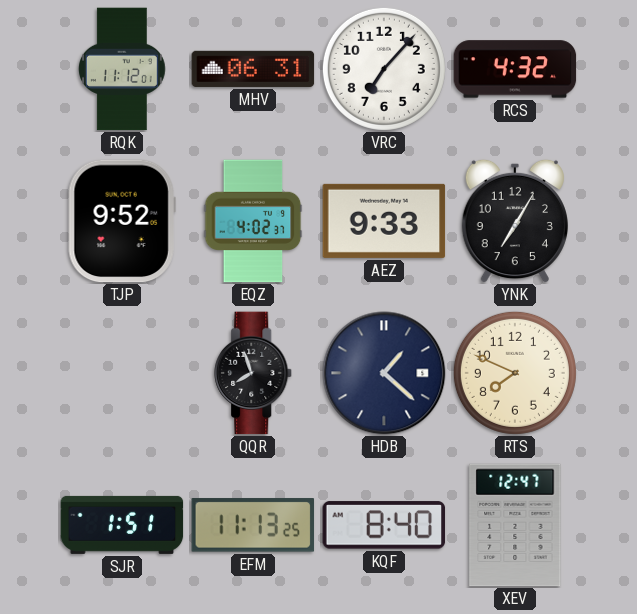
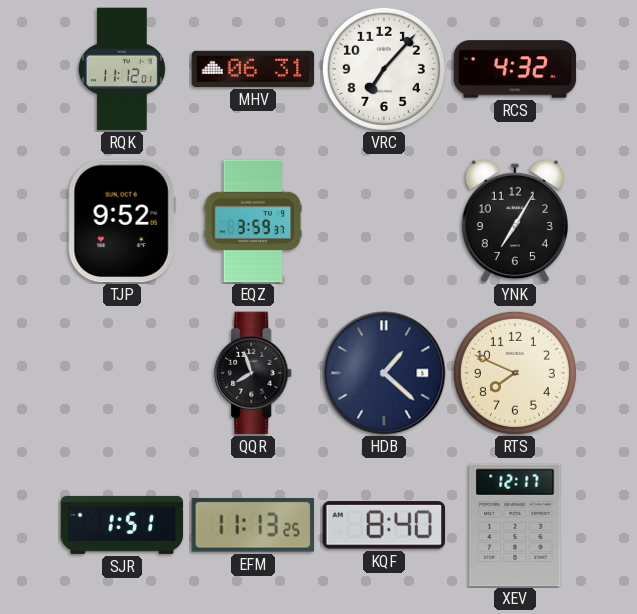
EQZ: 4:02 -> 3:59
AEZ: 9:33 -> none
XEV: 12:47 -> 12:17
